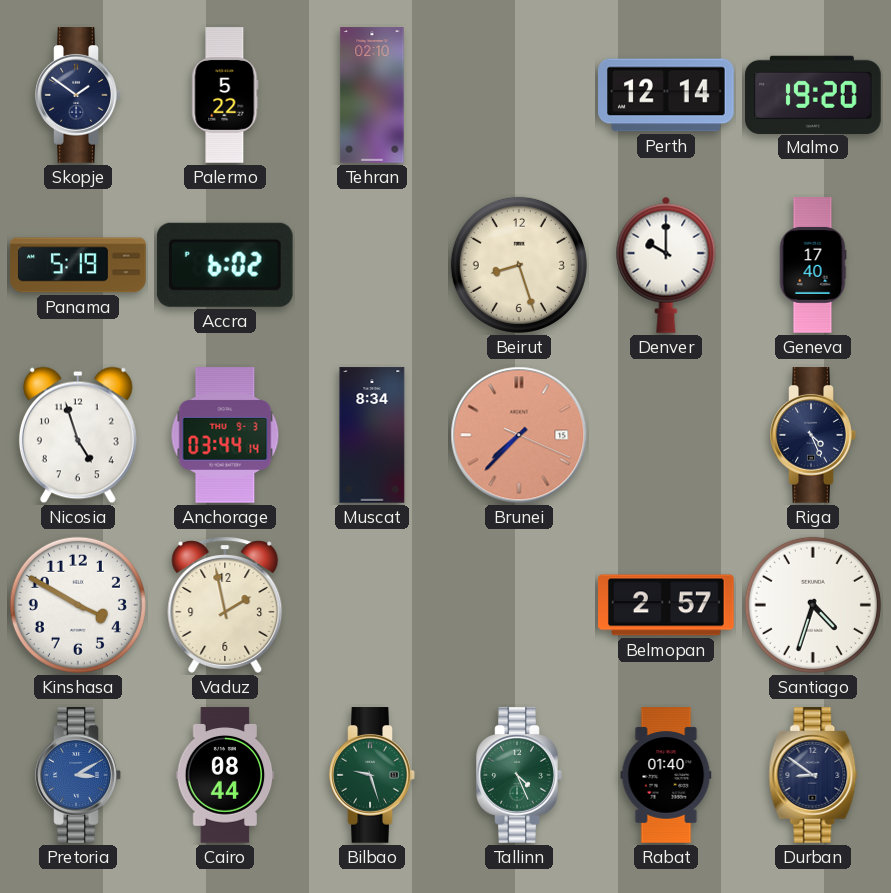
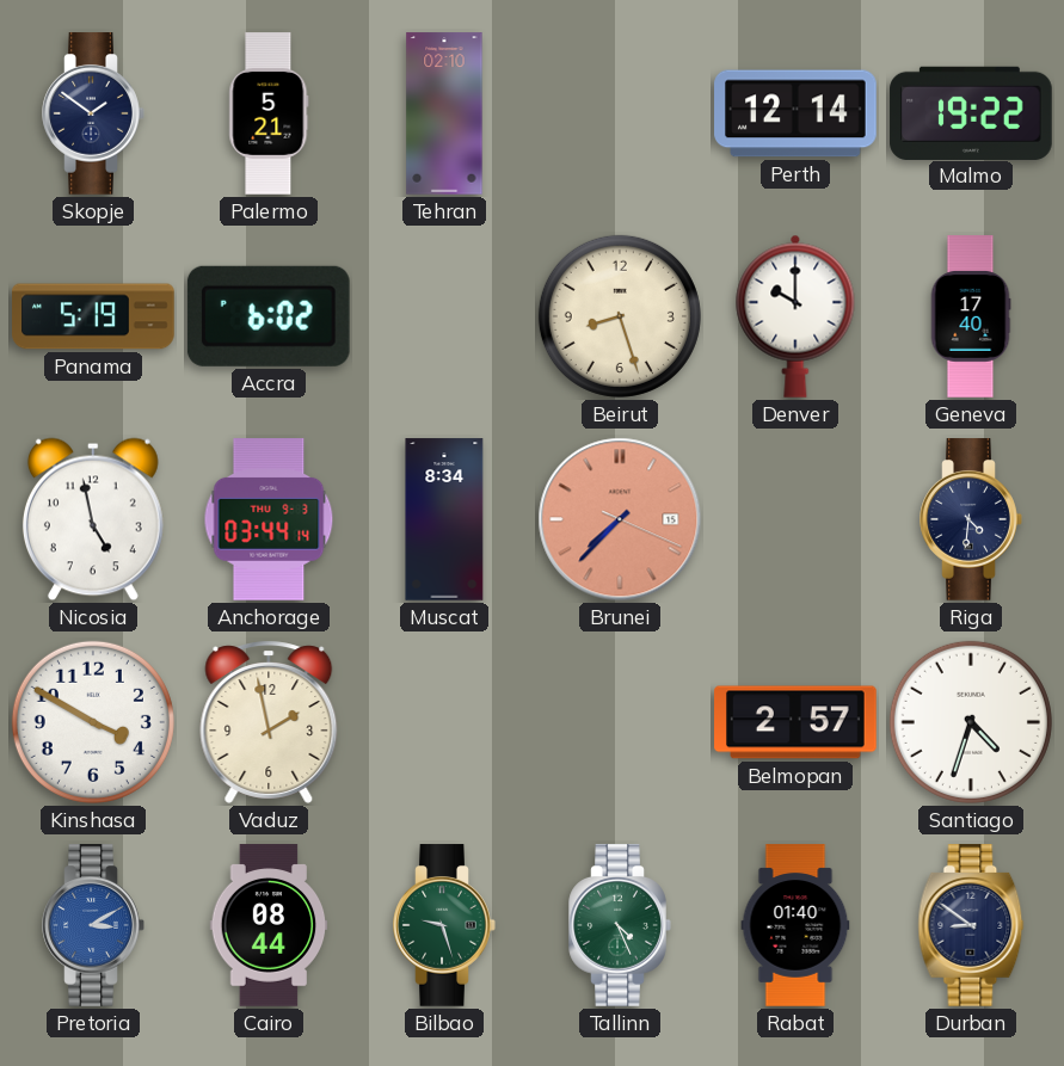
Palermo: 5:22 -> 5:21
Malmo: 19:20 -> 19:22
Nicosia: 4:57 -> 4:58
Riga: 4:26 -> 4:31
